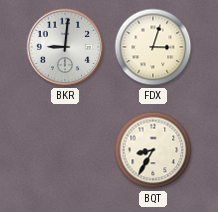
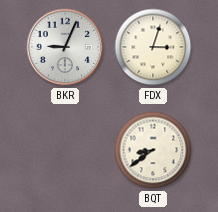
BKR: 9:01 -> 9:04
BQT: 8:35 -> 8:39
